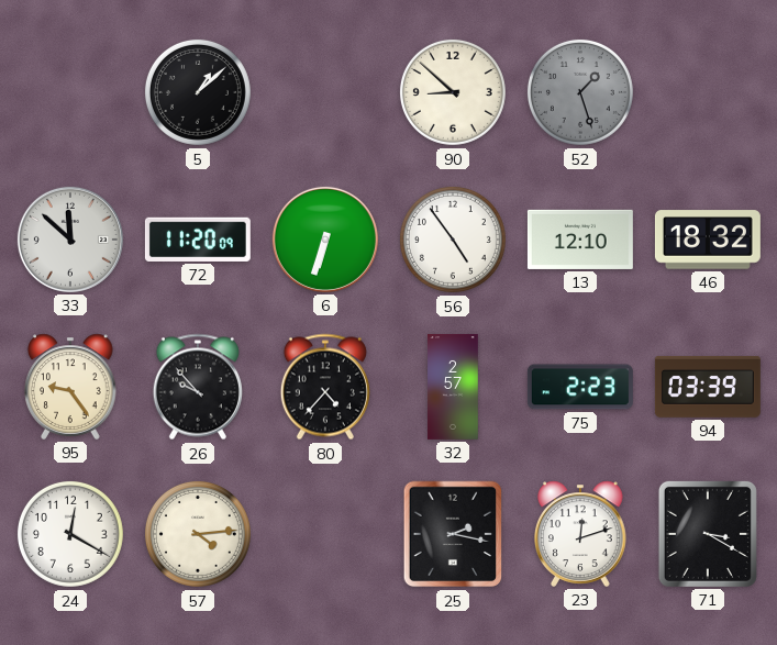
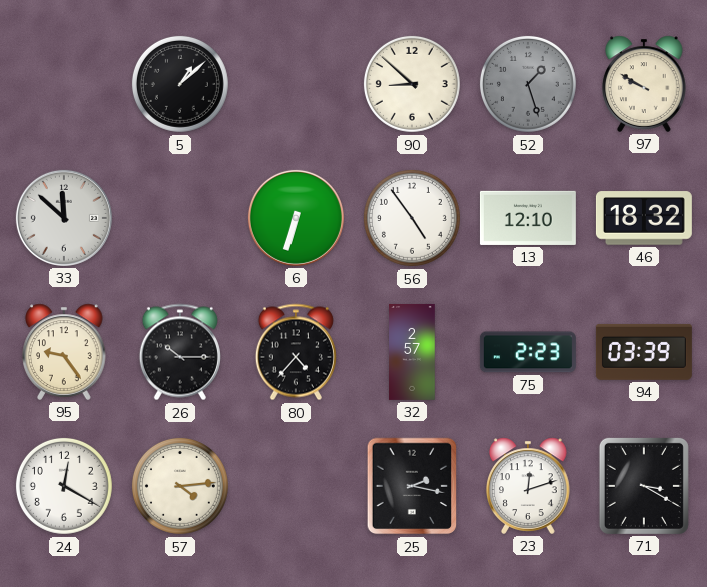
97: none -> 9:50
72: 11:20 -> none
26: 9:53 -> 10:15
